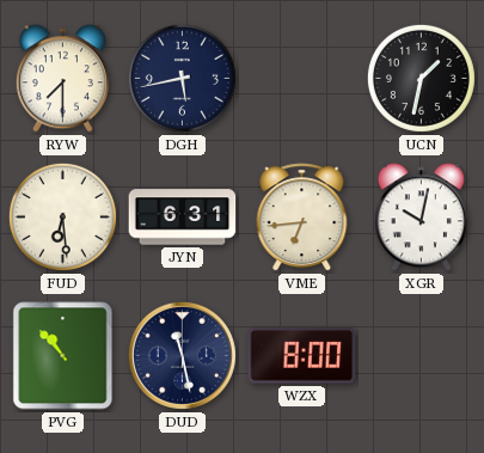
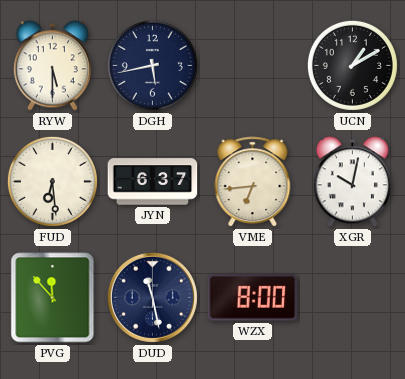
RYW: 7:30 -> 5:30
UCN: 1:32 -> 1:10
JYN: 6:31 -> 6:37
PVG: 10:53 -> 11:53
